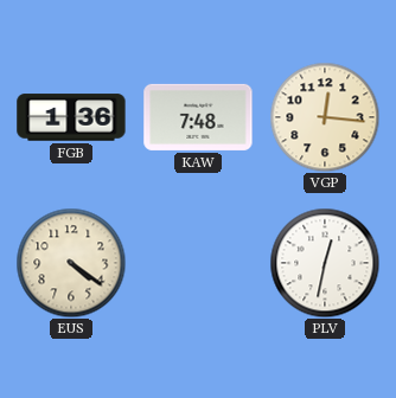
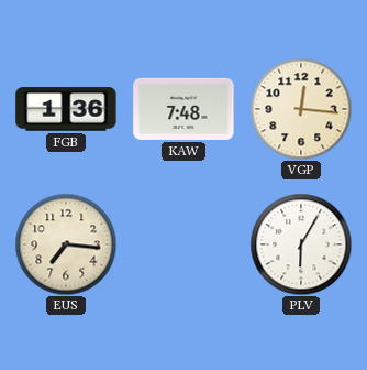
EUS: 4:21 -> 7:16
PLV: 12:32 -> 6:05
